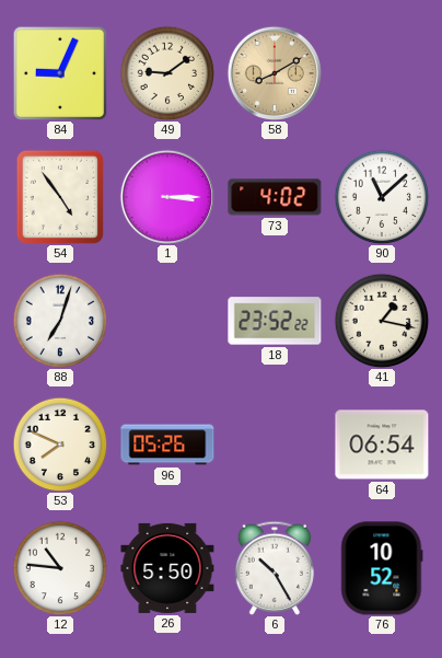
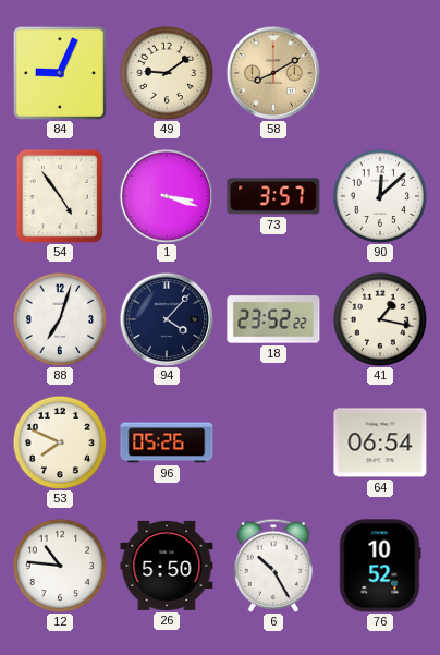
1: 3:15 -> 3:18
73: 4:02 -> 3:57
90: 11:08 -> 12:08
94: none -> 4:07
